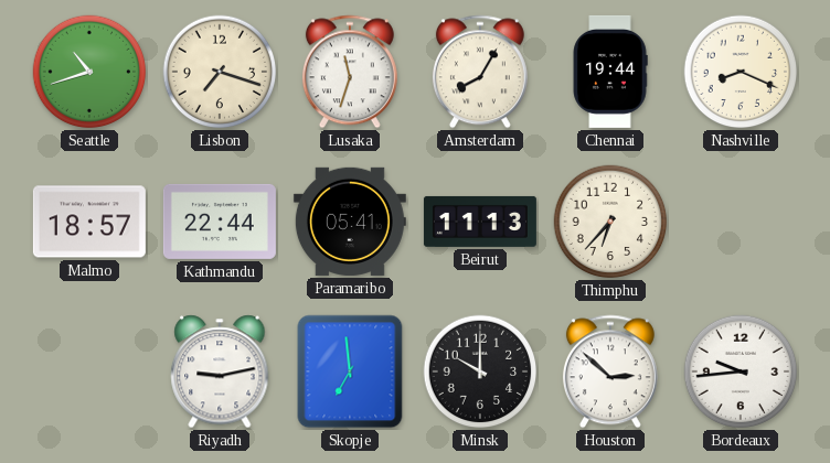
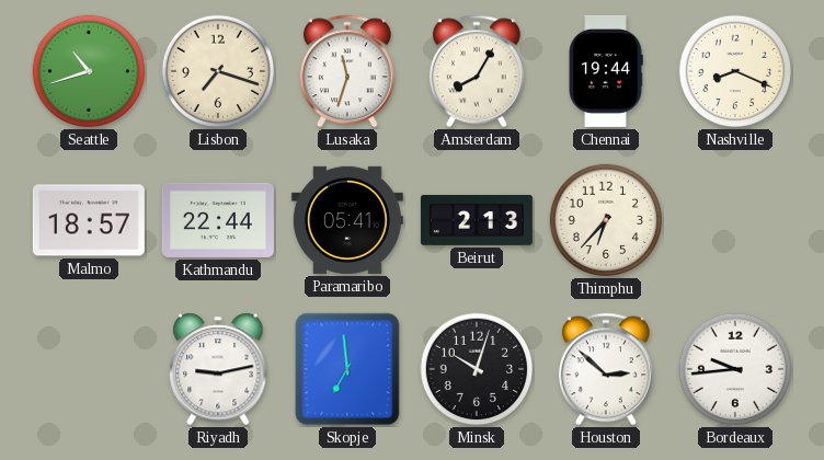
Beirut: 11:13 -> 2:13
Minsk: 10:00 -> 10:03
